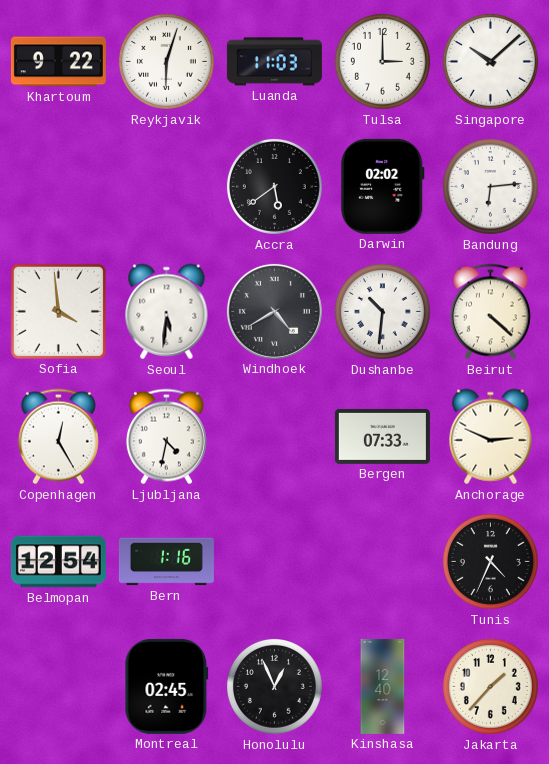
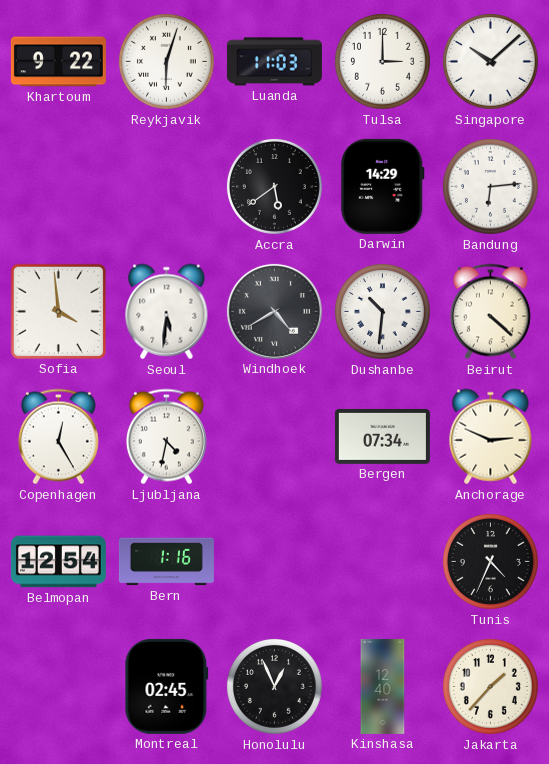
Darwin: 02:02 -> 14:29
Bergen: 07:33 -> 07:34
